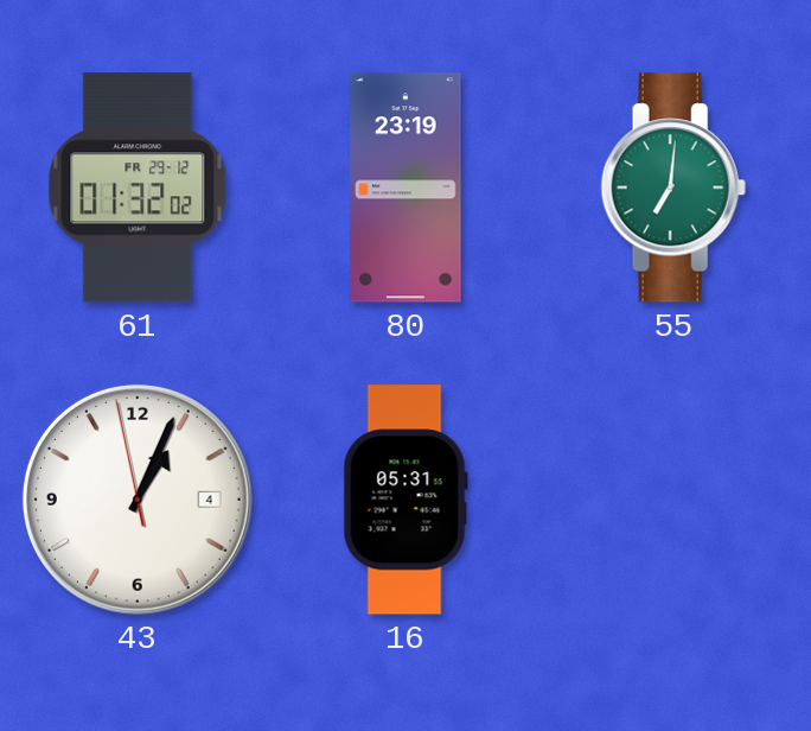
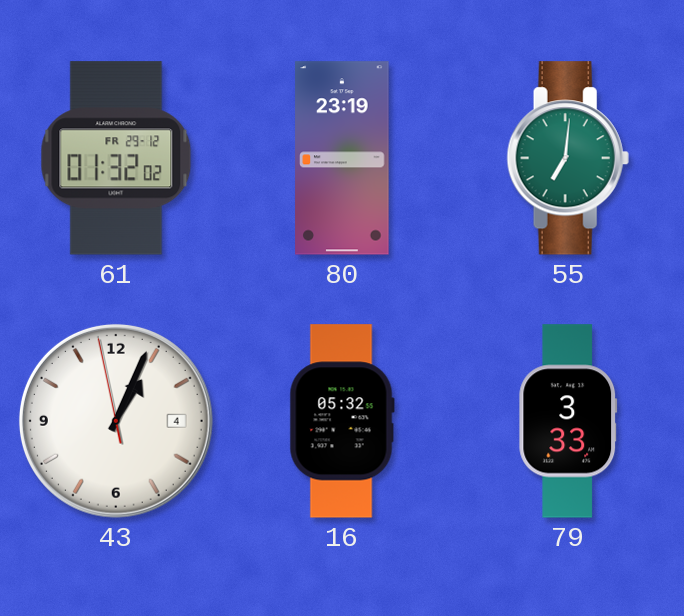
16: 05:31 -> 05:32
79: none -> 3:33
